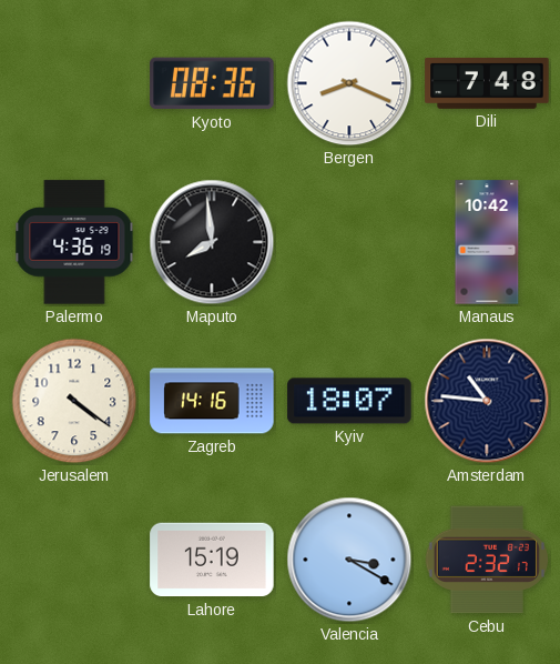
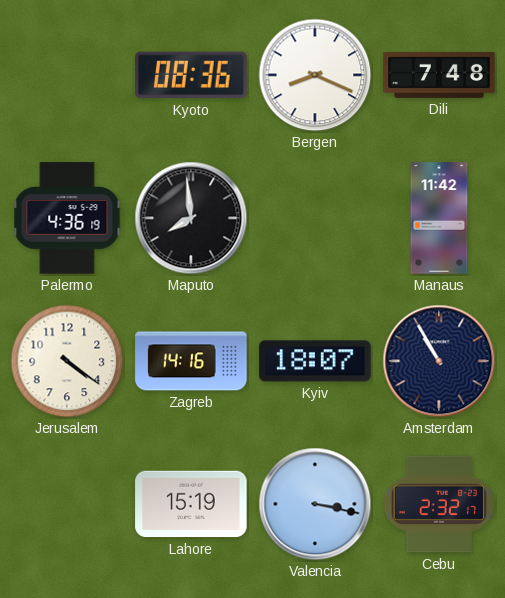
Manaus: 10:42 -> 11:42
Amsterdam: 10:46 -> 10:55
Valencia: 3:20 -> 3:17
